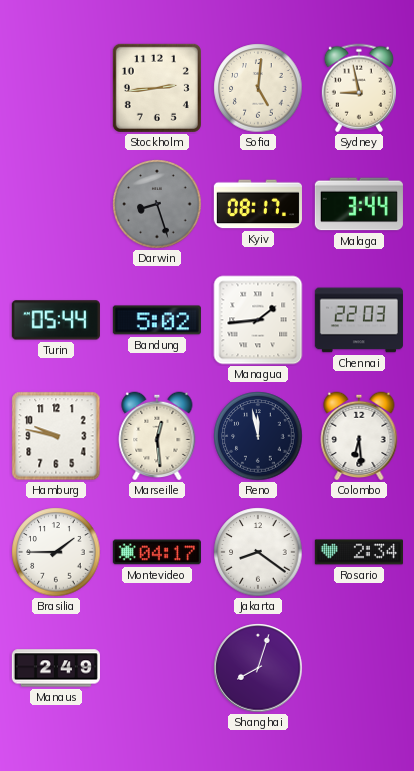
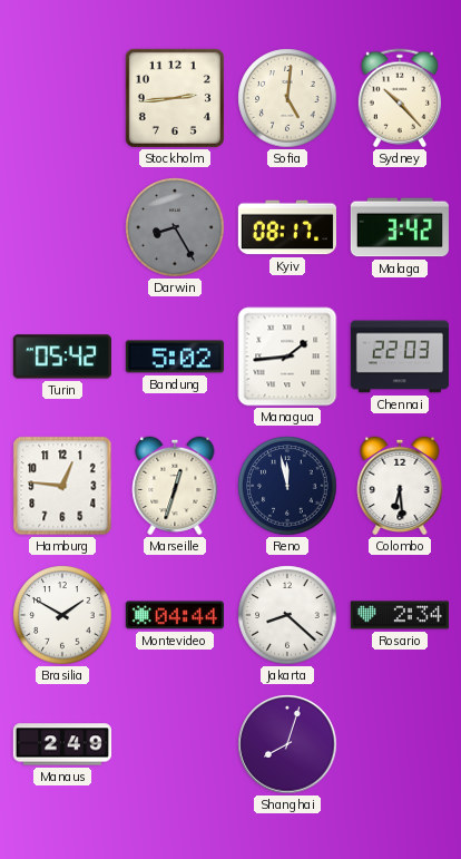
Sydney: 8:58 -> 10:23
Darwin: 8:27 -> 8:25
Malaga: 3:44 -> 3:42
Turin: 05:44 -> 05:42
Hamburg: 9:47 -> 12:46
Marseille: 12:29 -> 12:33
Brasilia: 1:45 -> 1:50
Montevideo: 04:17 -> 04:44
Jakarta: 8:21 -> 8:22
